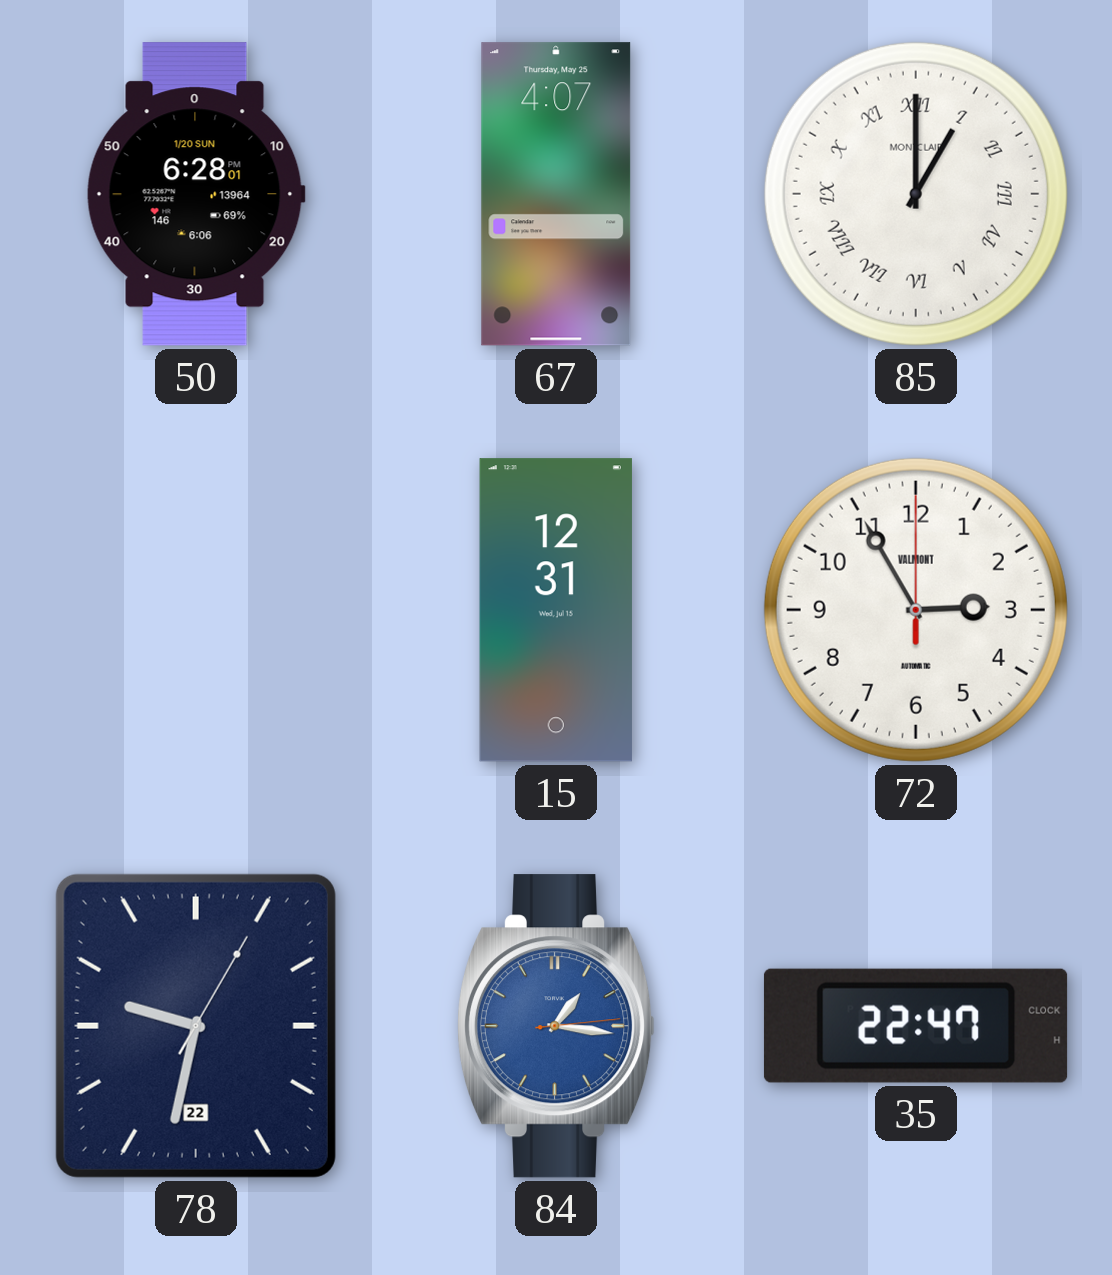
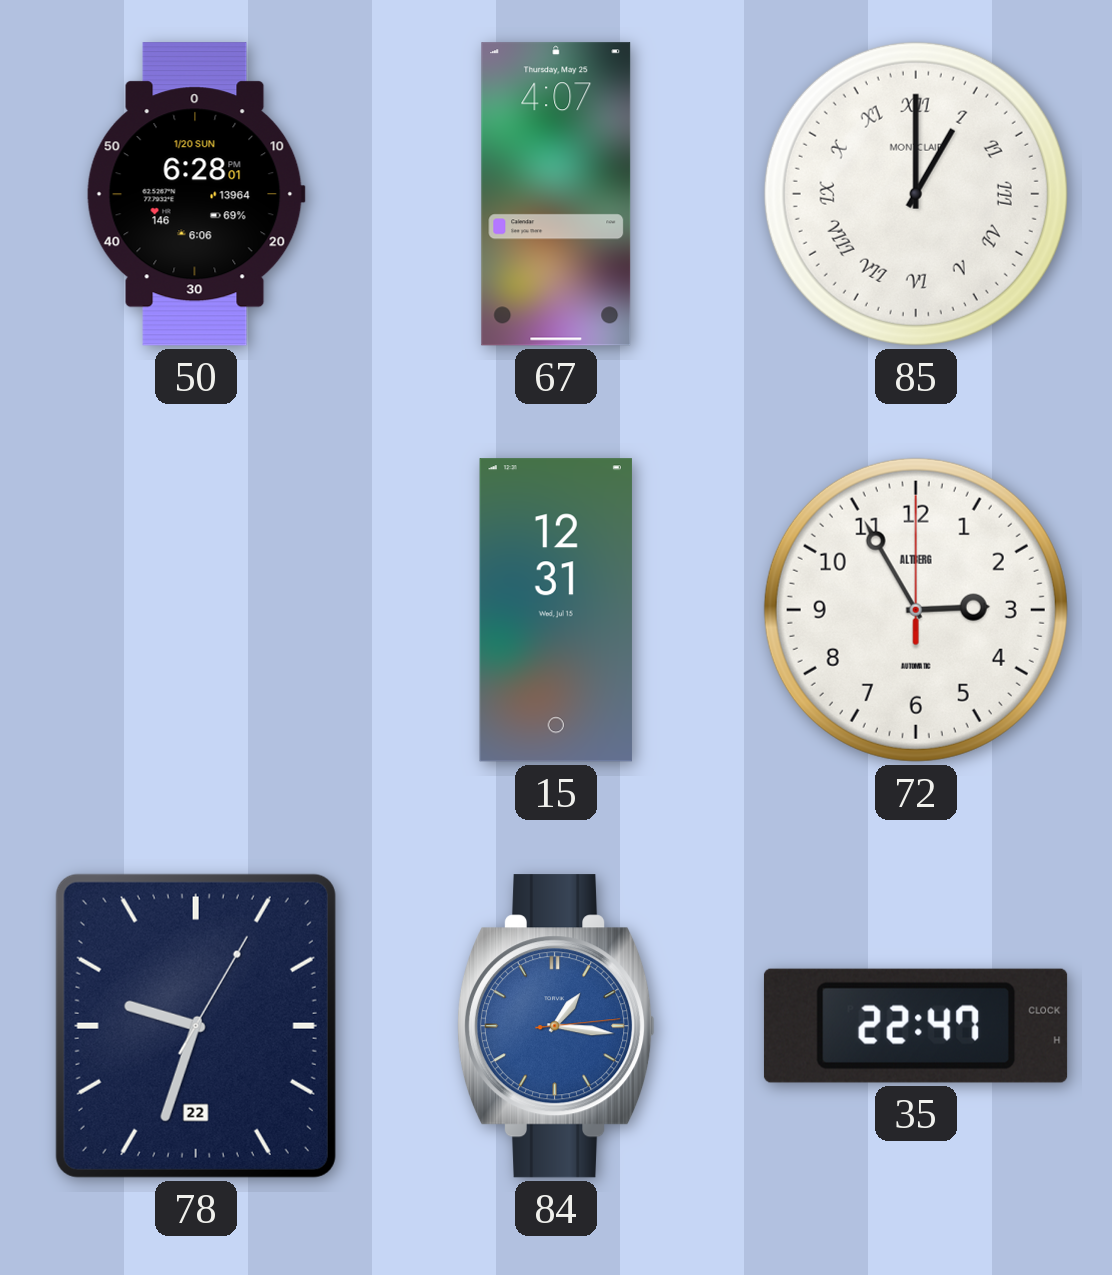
72 brand: VALMONT -> ALTBERG
78: 9:32 -> 9:33
